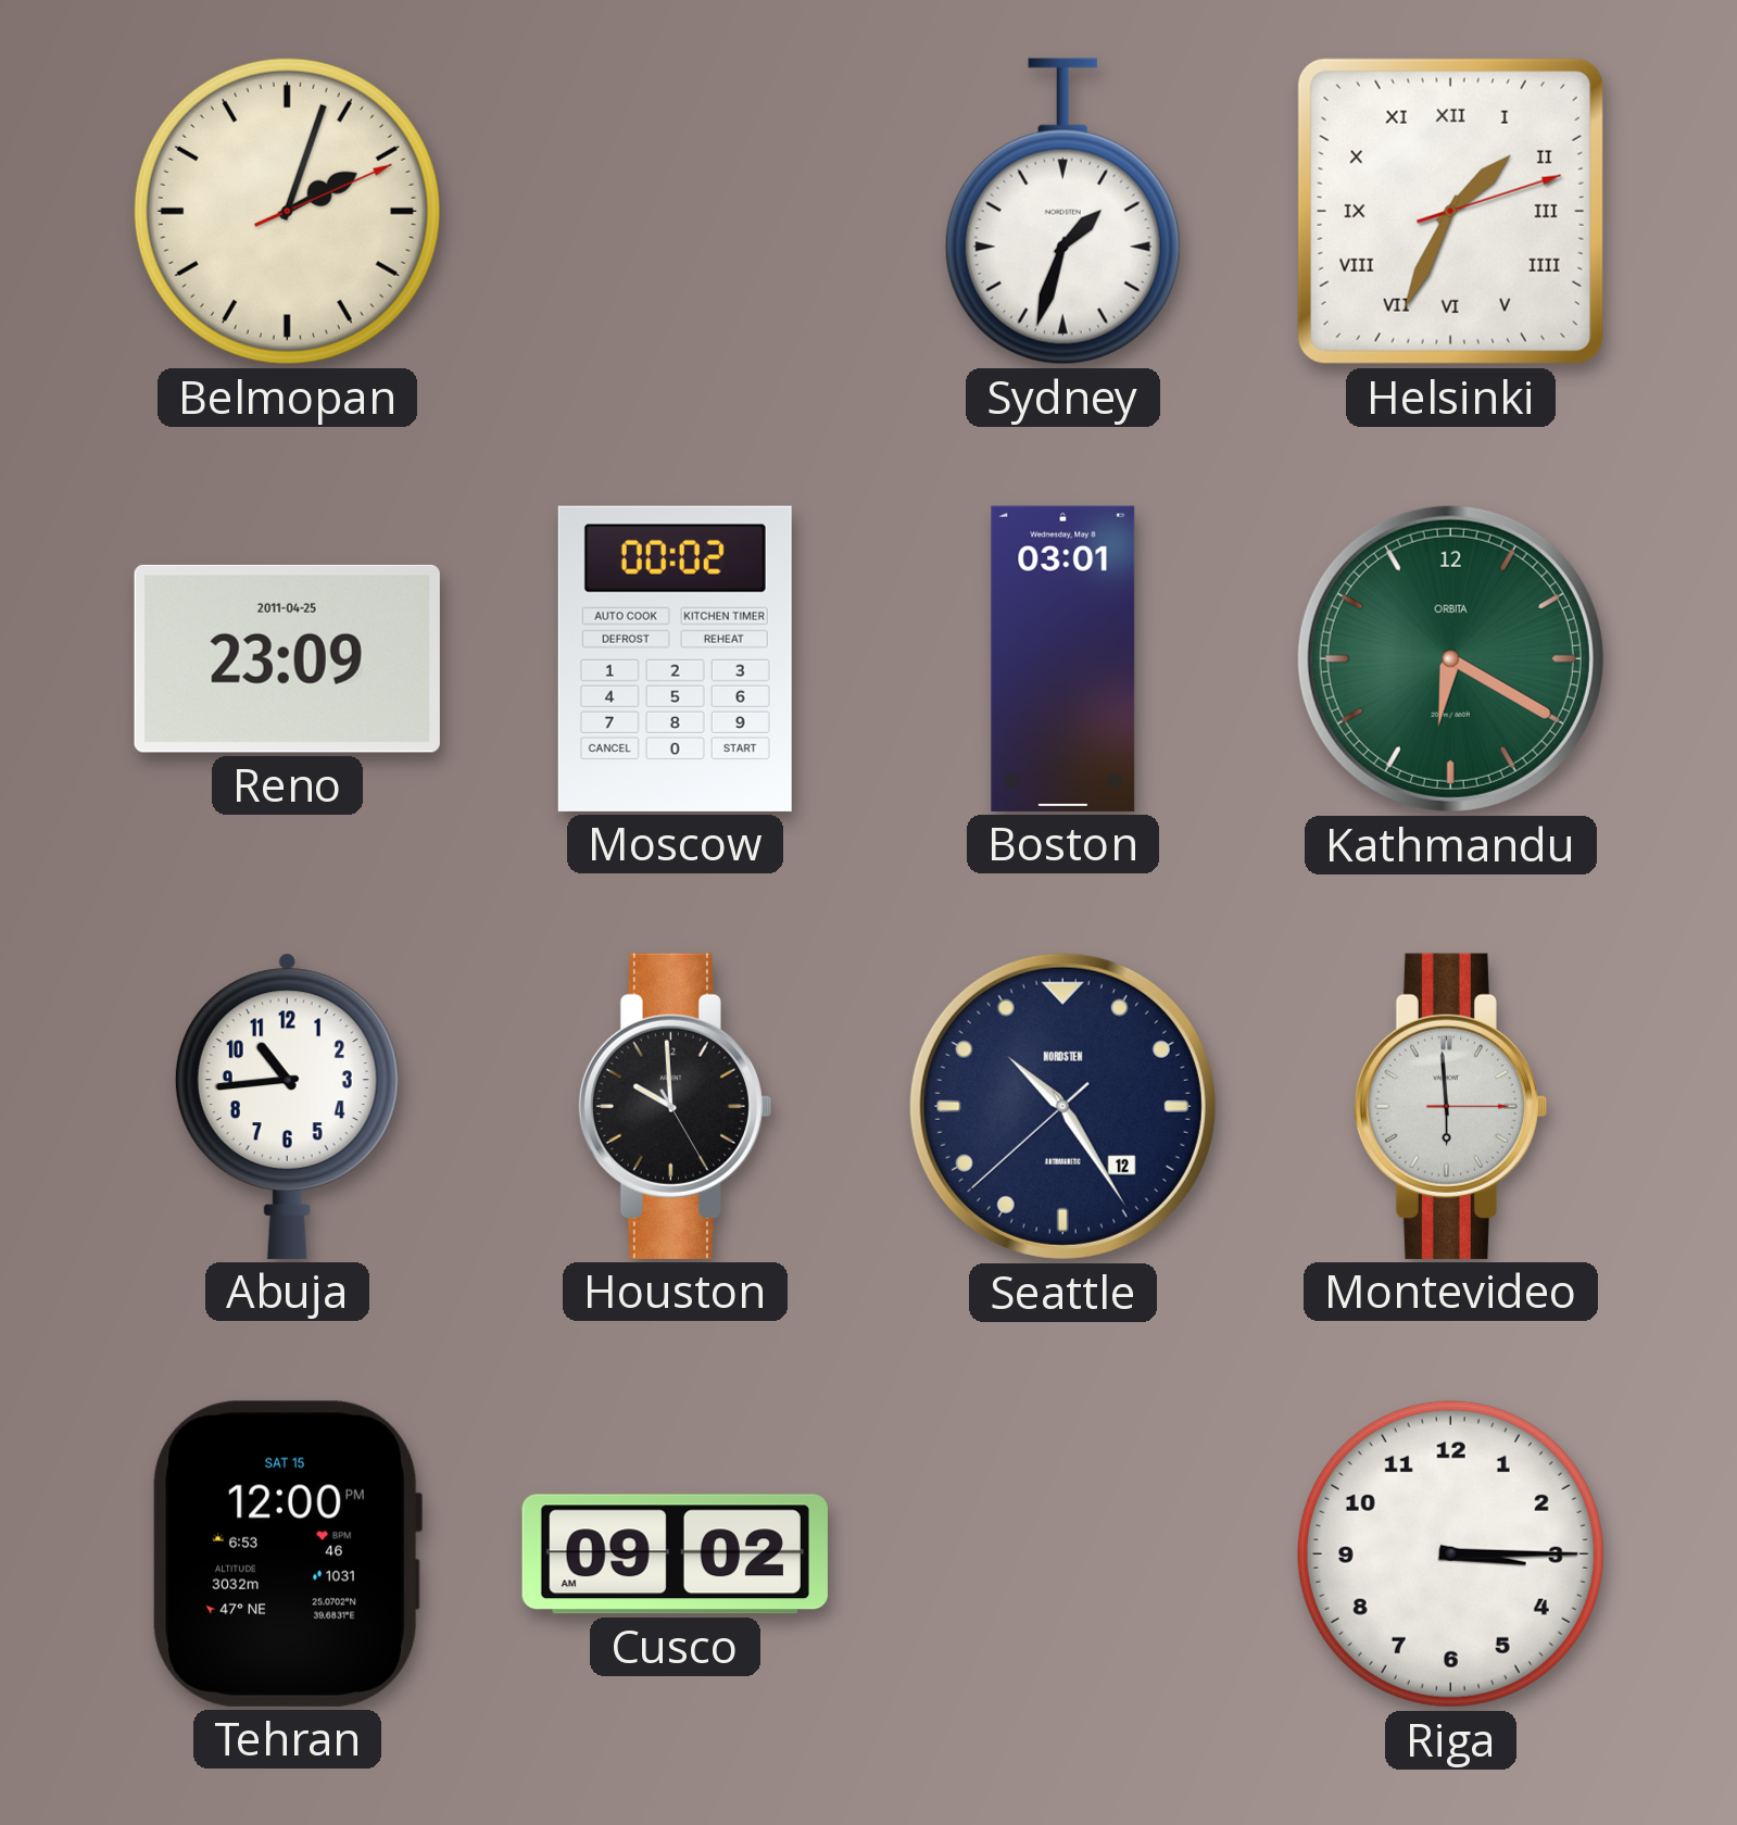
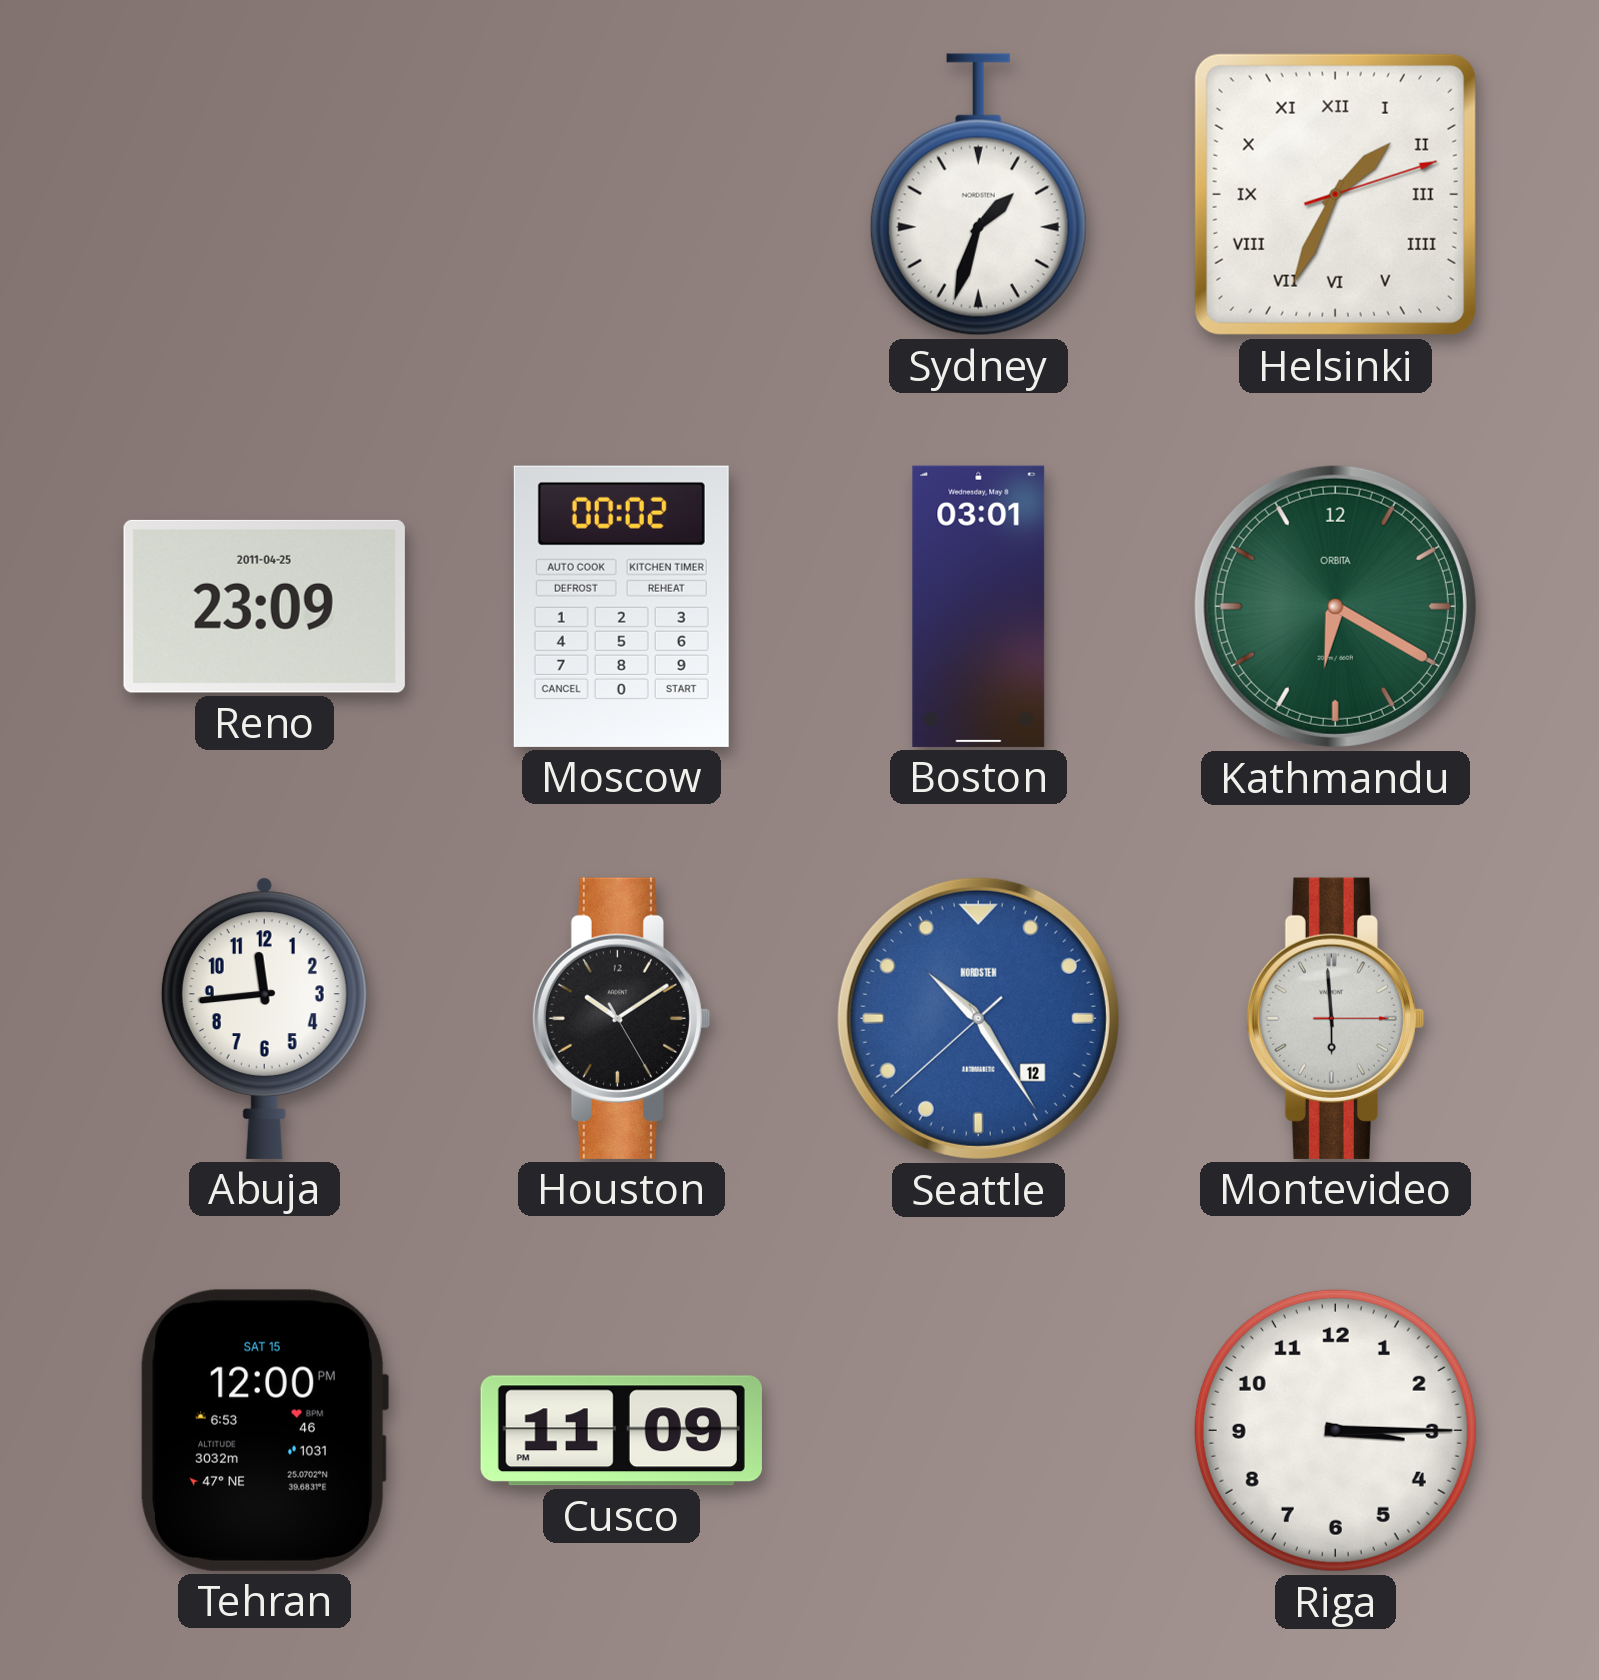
Belmopan: 2:03 -> none
Abuja: 10:44 -> 11:44
Houston: 9:59 -> 10:09
Seattle dial: navy -> blue
Cusco: 09:02 -> 11:09
